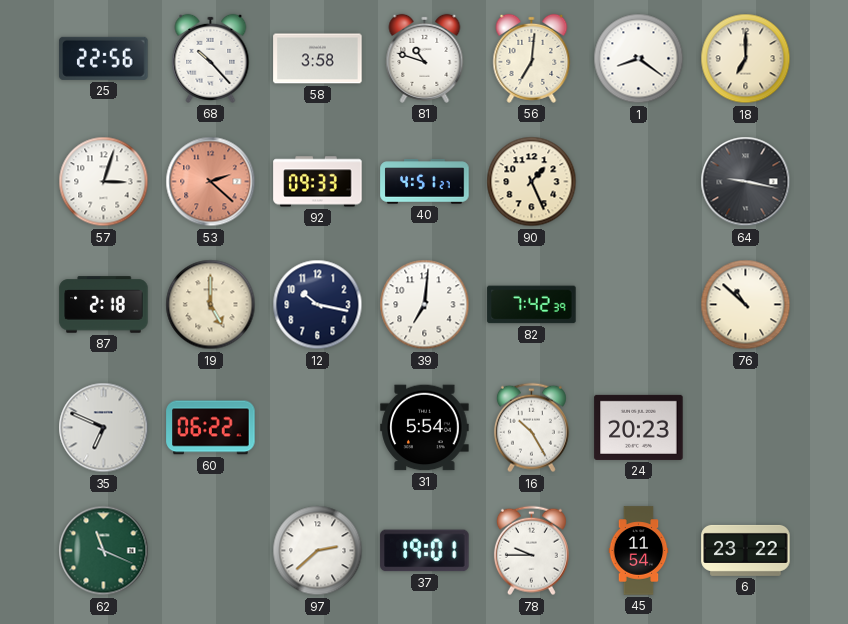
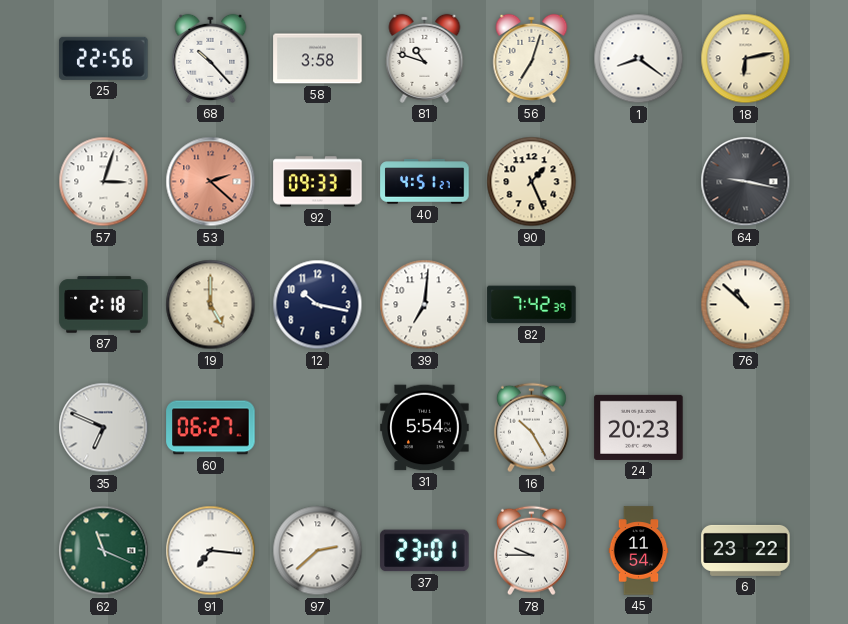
56: 7:01 -> 7:03
18: 7:00 -> 6:13
60: 06:22 -> 06:27
91: none -> 7:16
37: 19:01 -> 23:01
